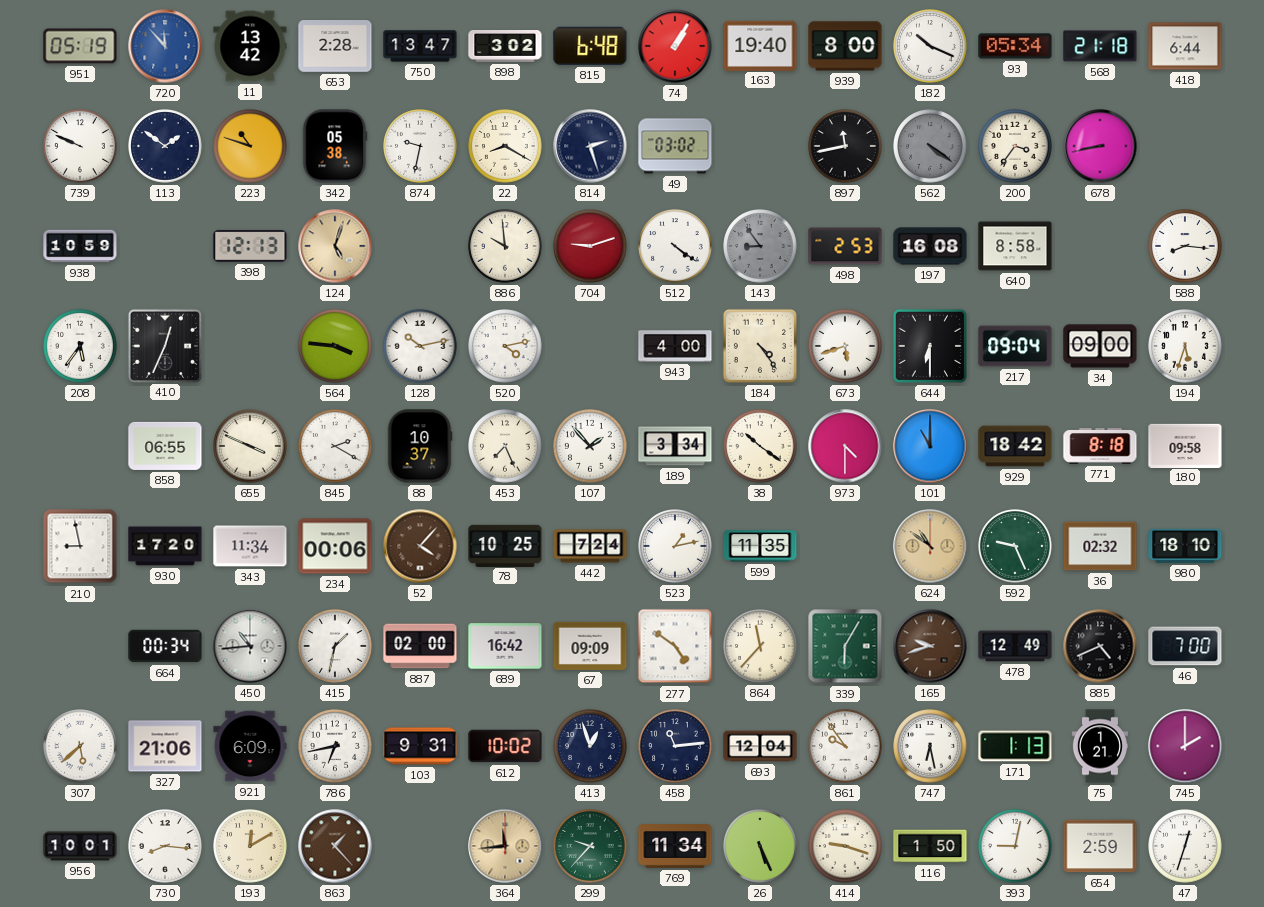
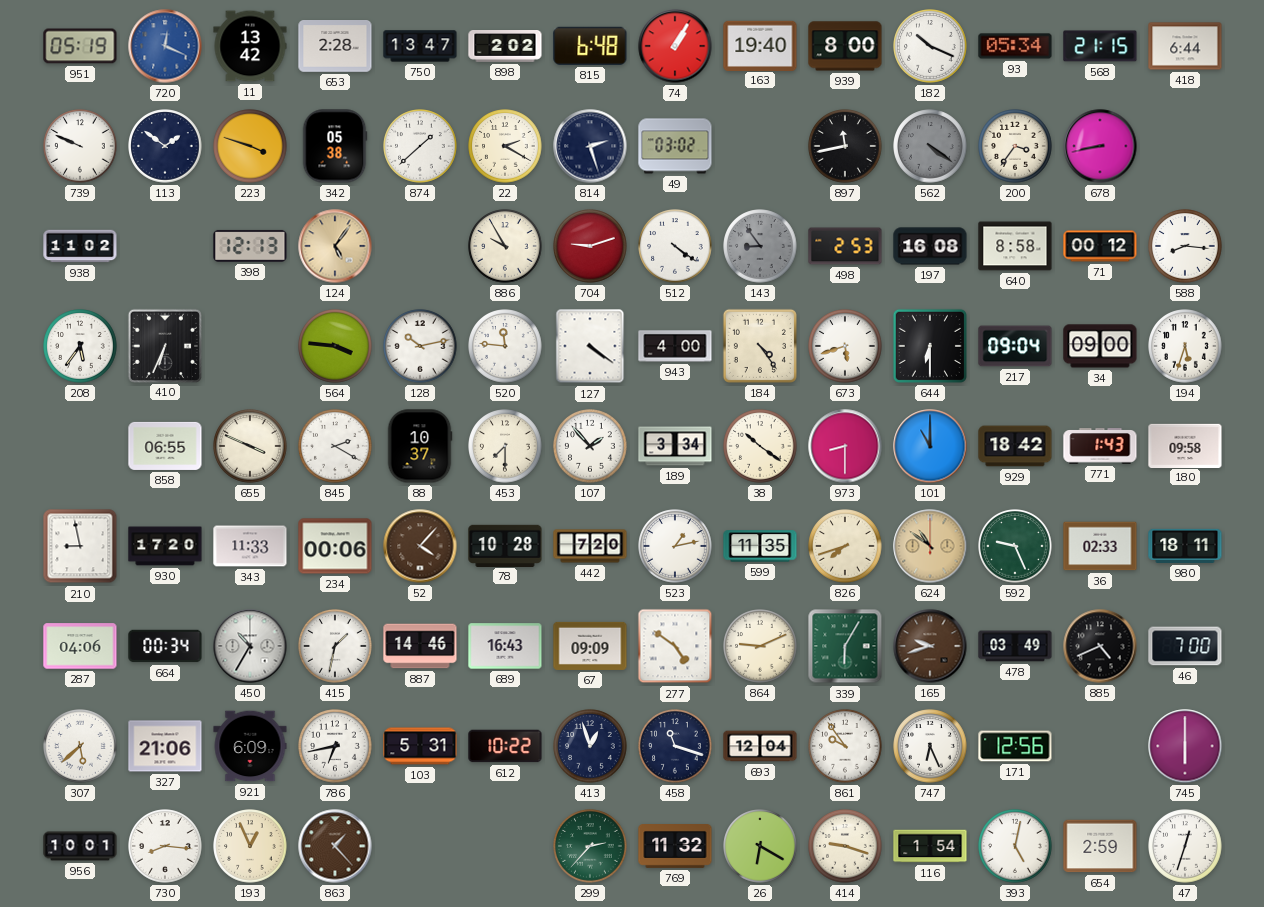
720: 11:53 -> 12:19
898: 3:02 -> 2:02
568: 21:18 -> 21:15
223: 10:48 -> 3:48
874: 9:32 -> 1:38
22: 8:20 -> 2:20
938: 10:59 -> 11:02
124: 5:03 -> 5:06
886: 9:59 -> 9:55
71: none -> 00:12
410: 12:34 -> 6:34
520: 4:13 -> 11:46
127: none -> 4:21
453: 7:26 -> 7:30
973: 4:30 -> 8:30
771: 8:18 -> 1:43
343: 11:34 -> 11:33
78: 10:25 -> 10:28
442: 7:24 -> 7:20
826: none -> 7:42
36: 02:32 -> 02:33
980: 18:10 -> 18:11
287: none -> 04:06
450: 10:44 -> 10:35
887: 02:00 -> 14:46
689: 16:42 -> 16:43
864: 11:37 -> 9:11
478: 12:49 -> 03:49
103: 9:31 -> 5:31
612: 10:02 -> 10:22
458: 11:14 -> 11:18
747: 6:28 -> 6:26
171: 1:13 -> 12:56
75: 1:21 -> none
745: 2:00 -> 6:00
193: 12:10 -> 12:56
364: 11:44 -> none
299: 9:37 -> 2:37
769: 11:34 -> 11:32
26: 5:26 -> 6:20
116: 1:50 -> 1:54
393: 9:02 -> 5:02
